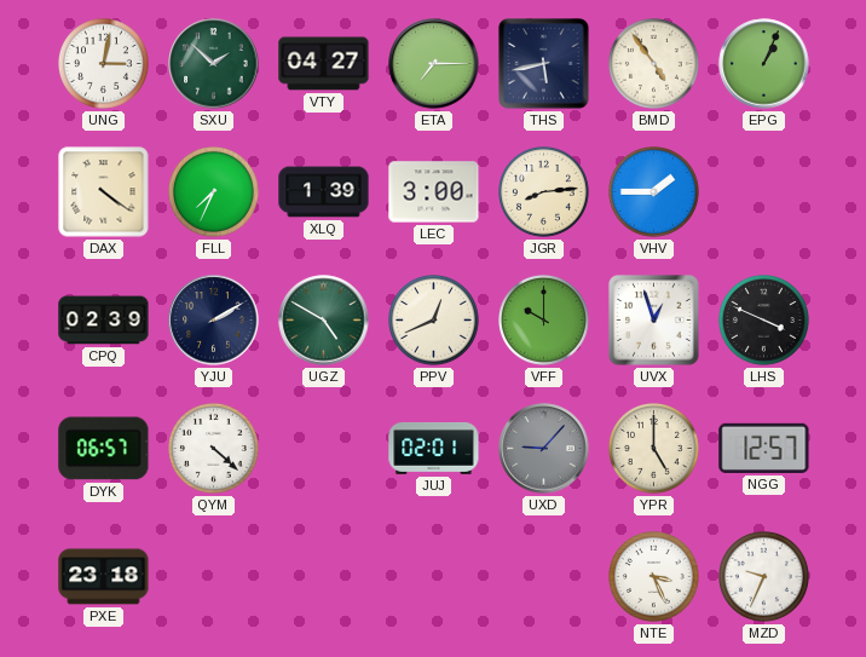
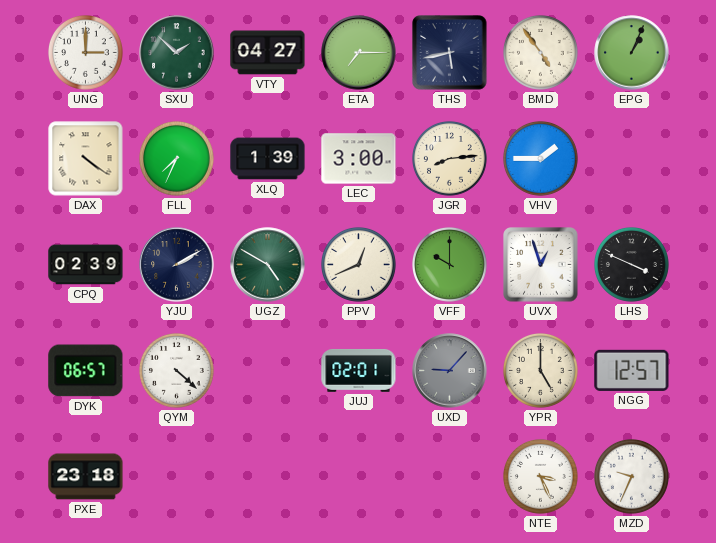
UNG: 3:02 -> 3:00
